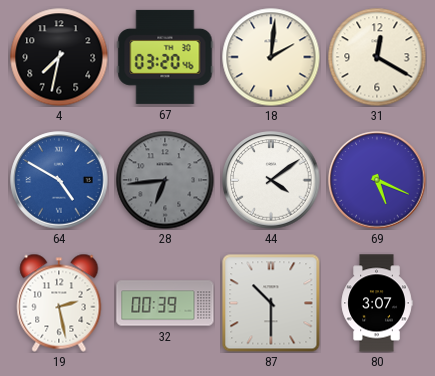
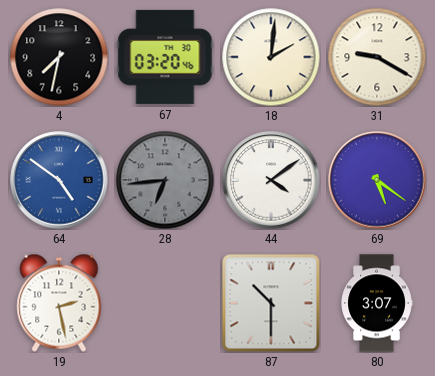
31: 12:20 -> 9:20
64: 4:50 -> 4:51
69: 5:19 -> 5:21
32: 00:39 -> none
